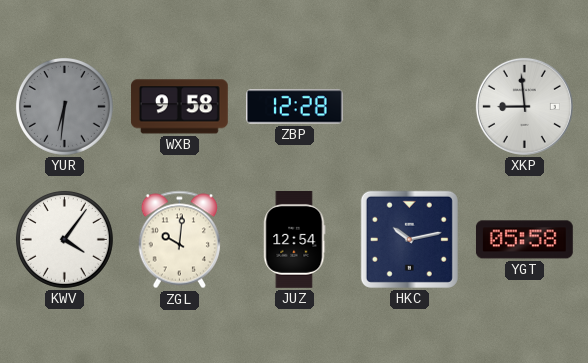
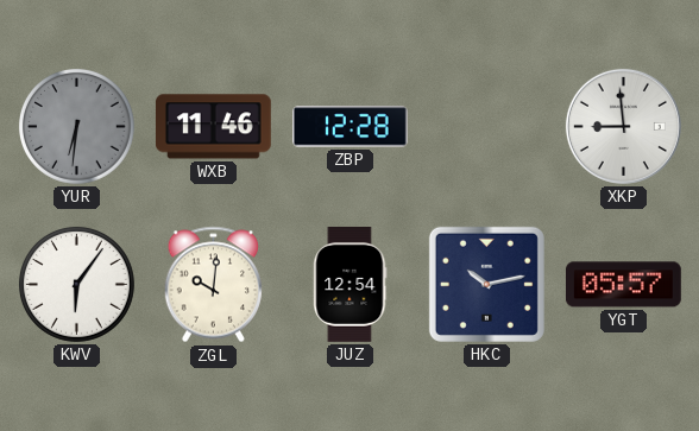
WXB: 9:58 -> 11:46
KWV: 4:06 -> 6:06
YGT: 05:58 -> 05:57
